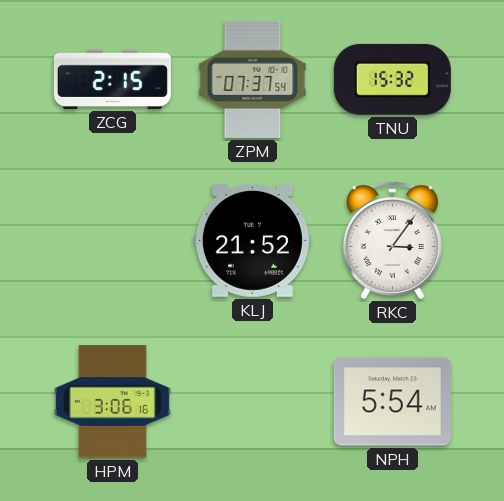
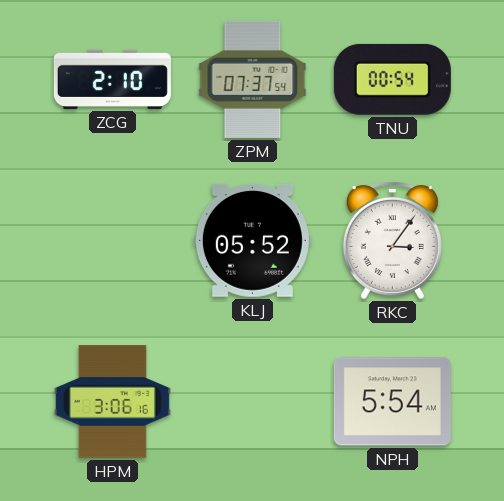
ZCG: 2:15 -> 2:10
TNU: 15:32 -> 00:54
KLJ: 21:52 -> 05:52
